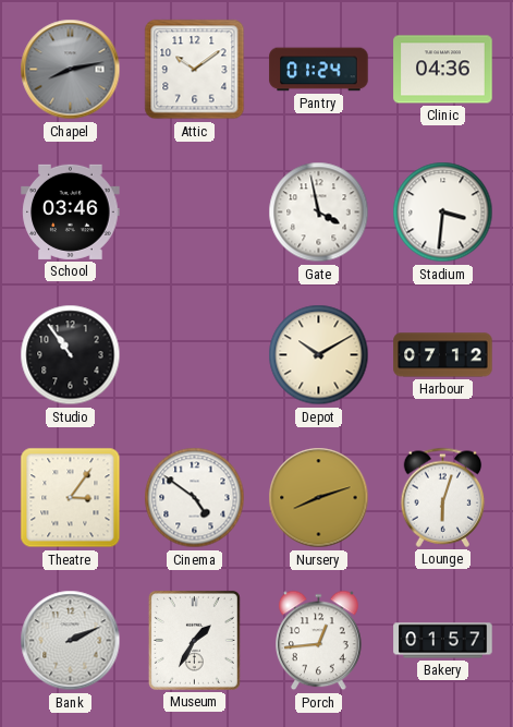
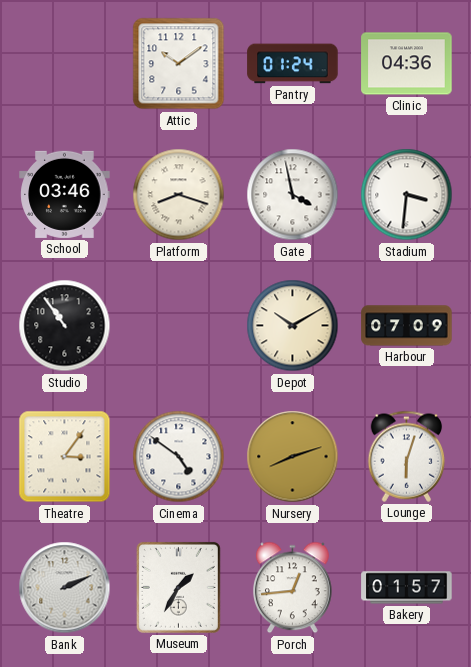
Chapel: 8:13 -> none
Platform: none -> 8:18
Harbour: 07:12 -> 07:09
